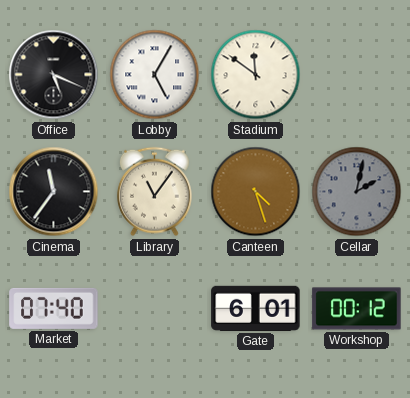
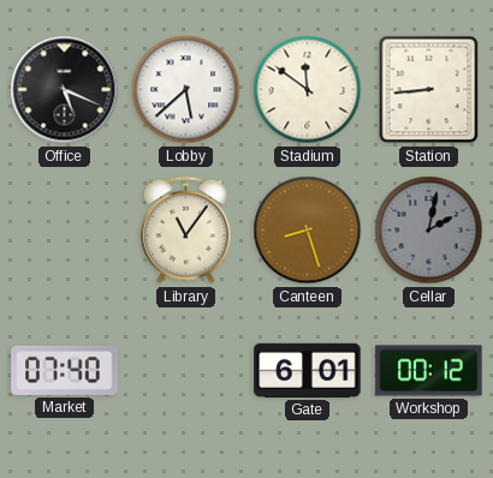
Lobby: 5:05 -> 5:38
Station: none -> 8:44
Cinema: 11:36 -> none
Canteen: 4:27 -> 8:27
